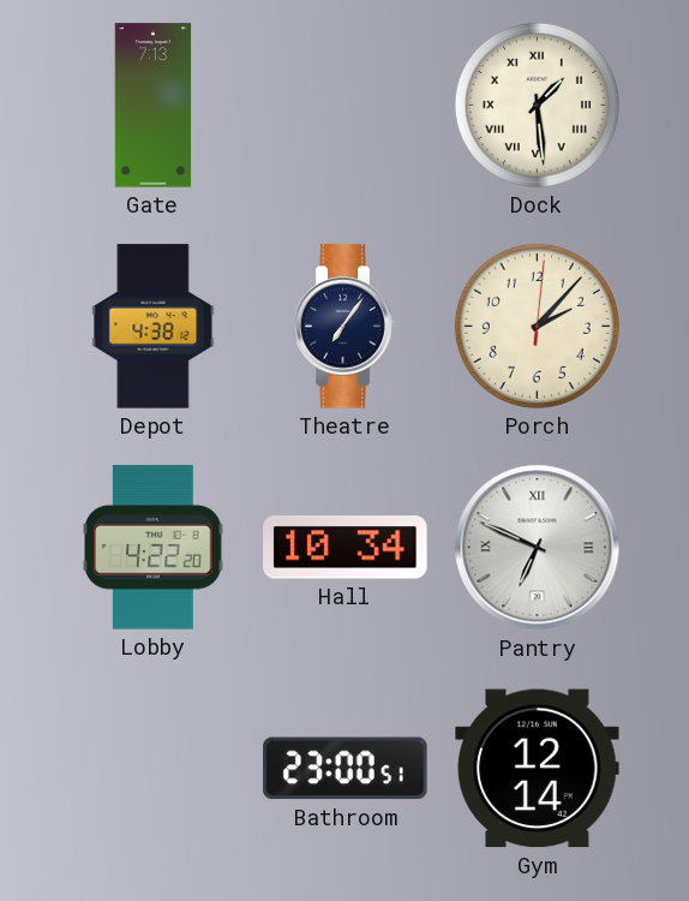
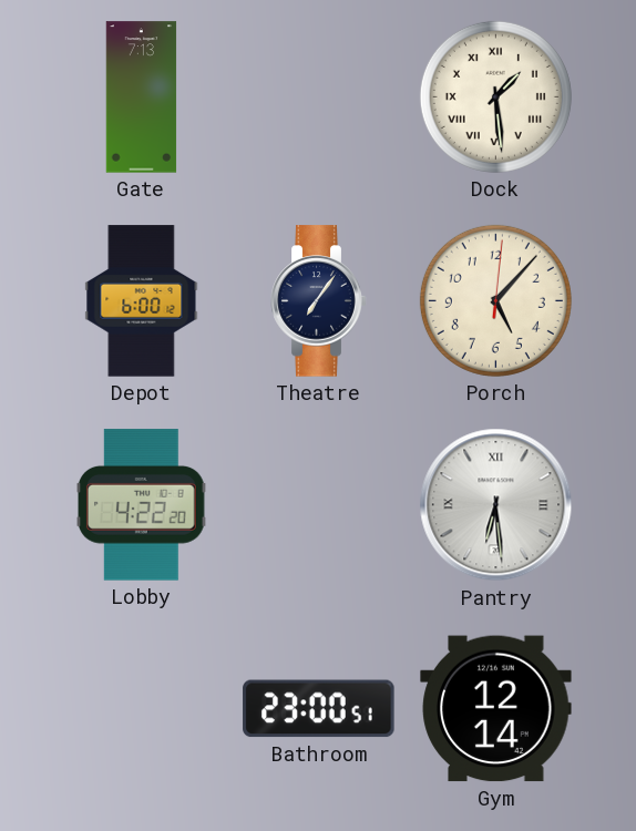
Depot: 4:38 -> 6:00
Porch: 2:07 -> 5:07
Hall: 10:34 -> none
Pantry: 6:49 -> 6:29
